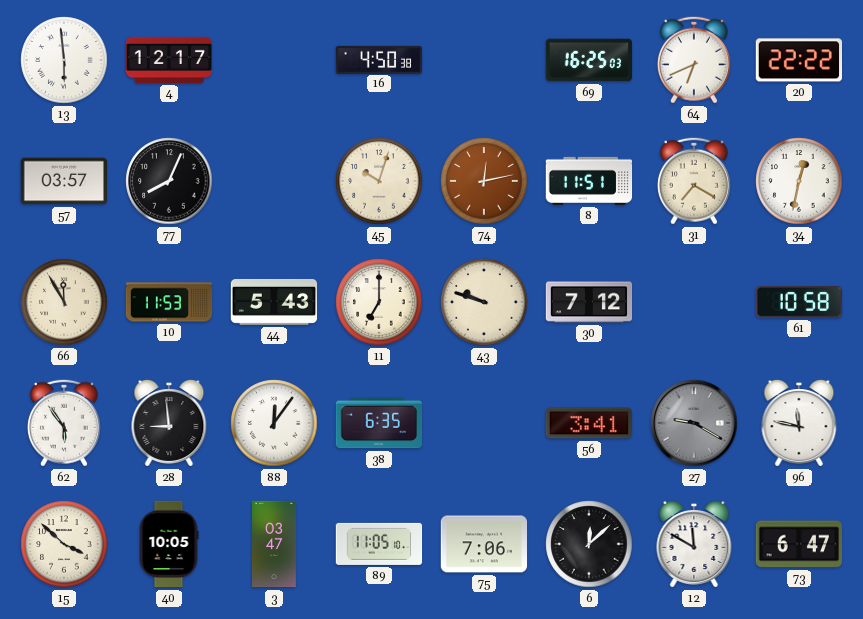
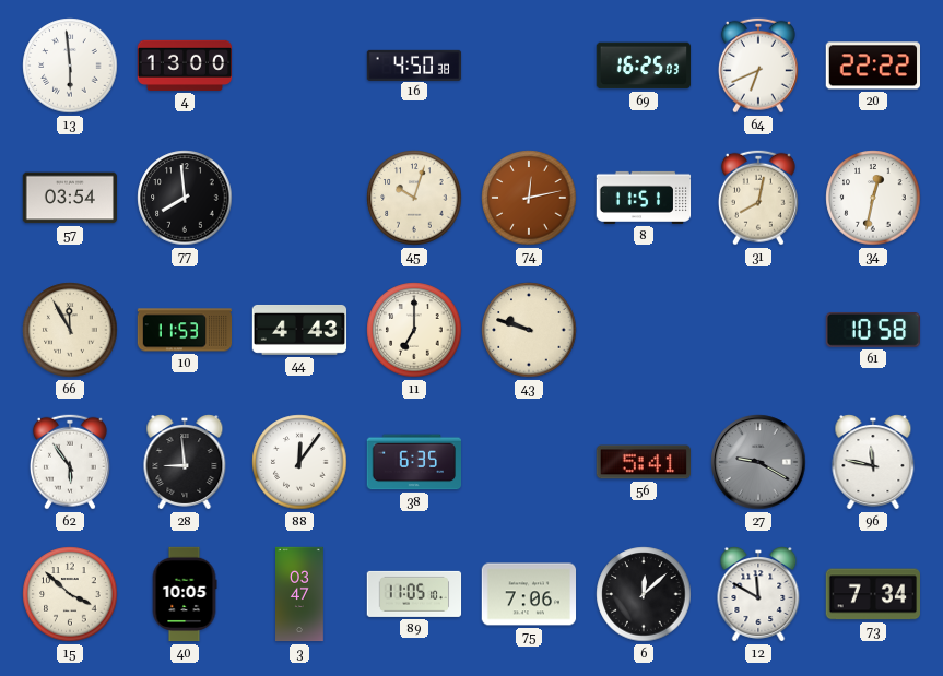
4: 12:17 -> 13:00
57: 03:57 -> 03:54
77: 8:04 -> 7:59
31: 7:20 -> 8:02
44: 5:43 -> 4:43
30: 7:12 -> none
56: 3:41 -> 5:41
73: 6:47 -> 7:34
